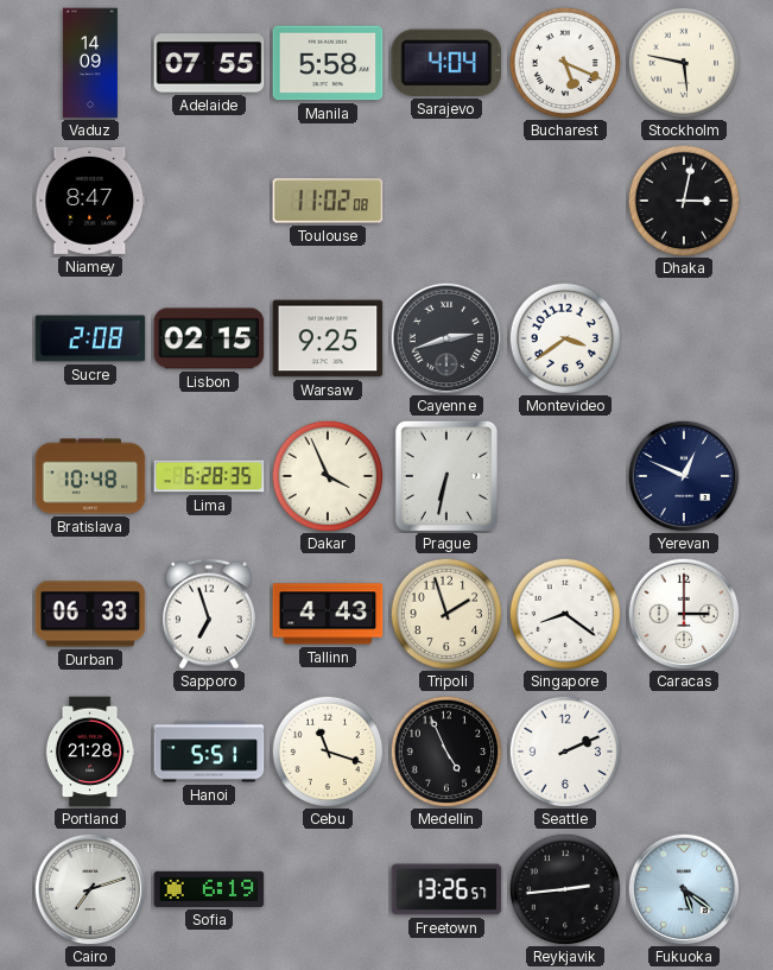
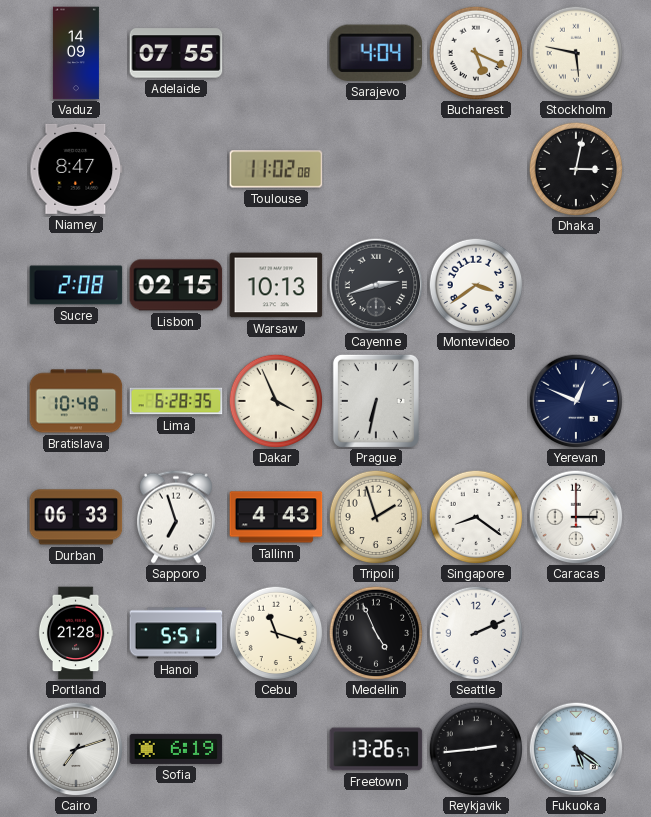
Manila: 5:58 -> none
Warsaw: 9:25 -> 10:13
